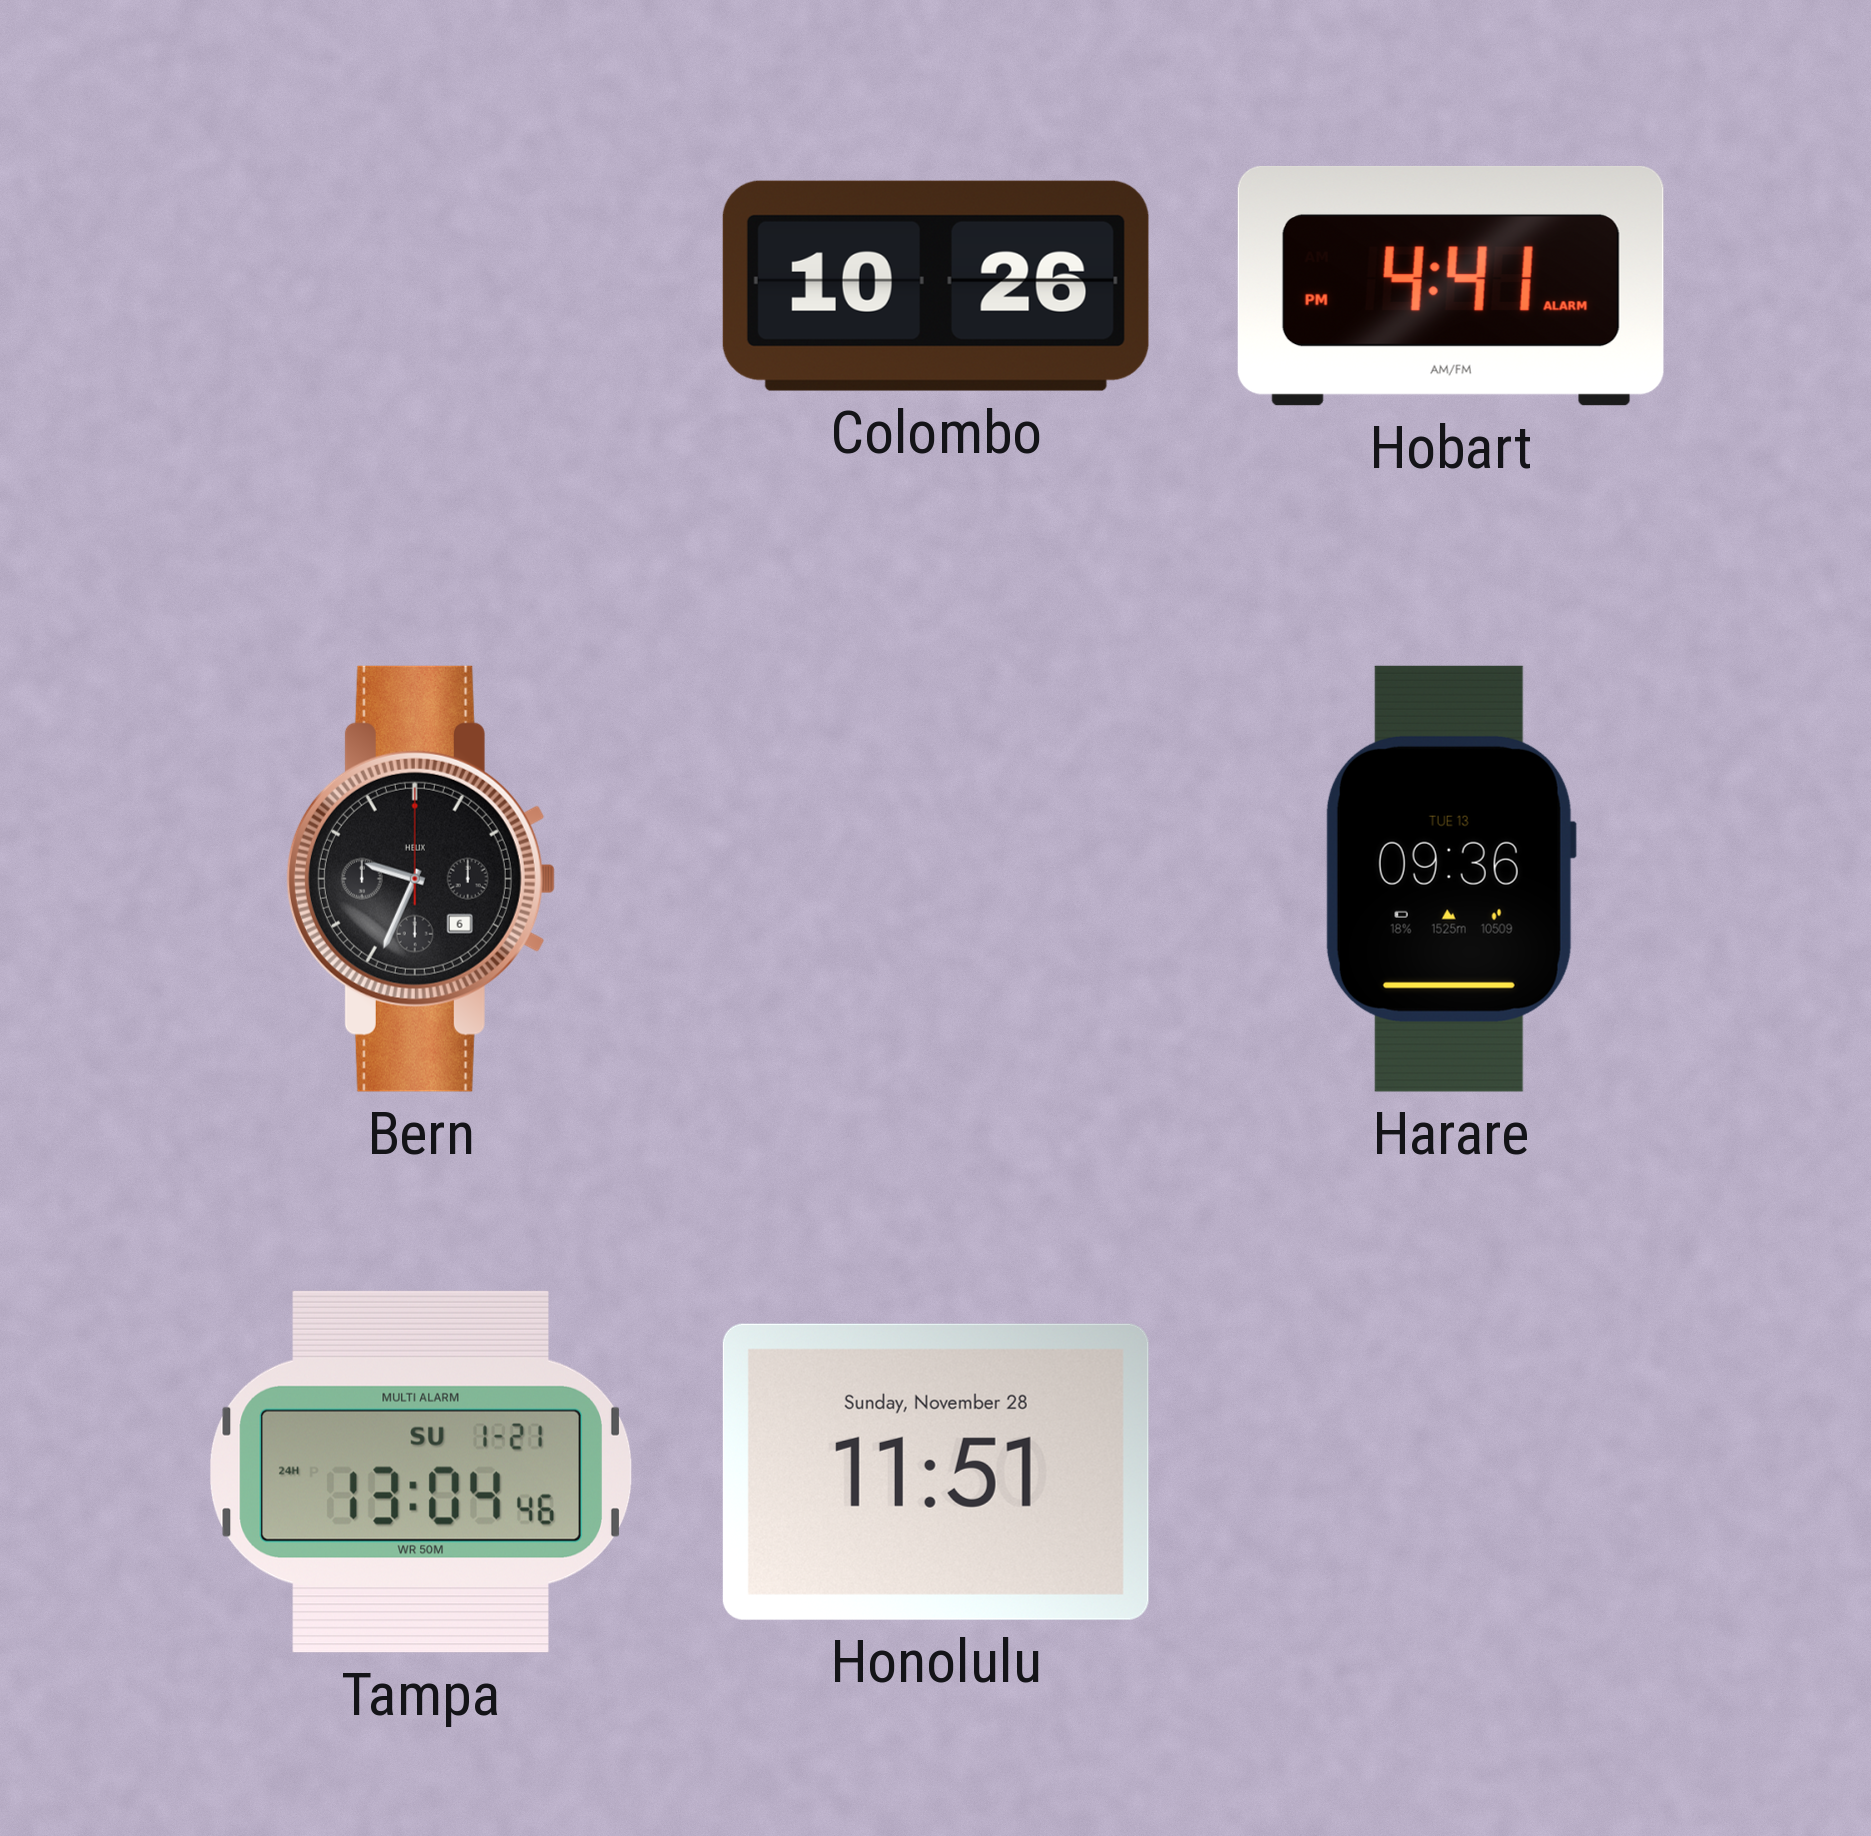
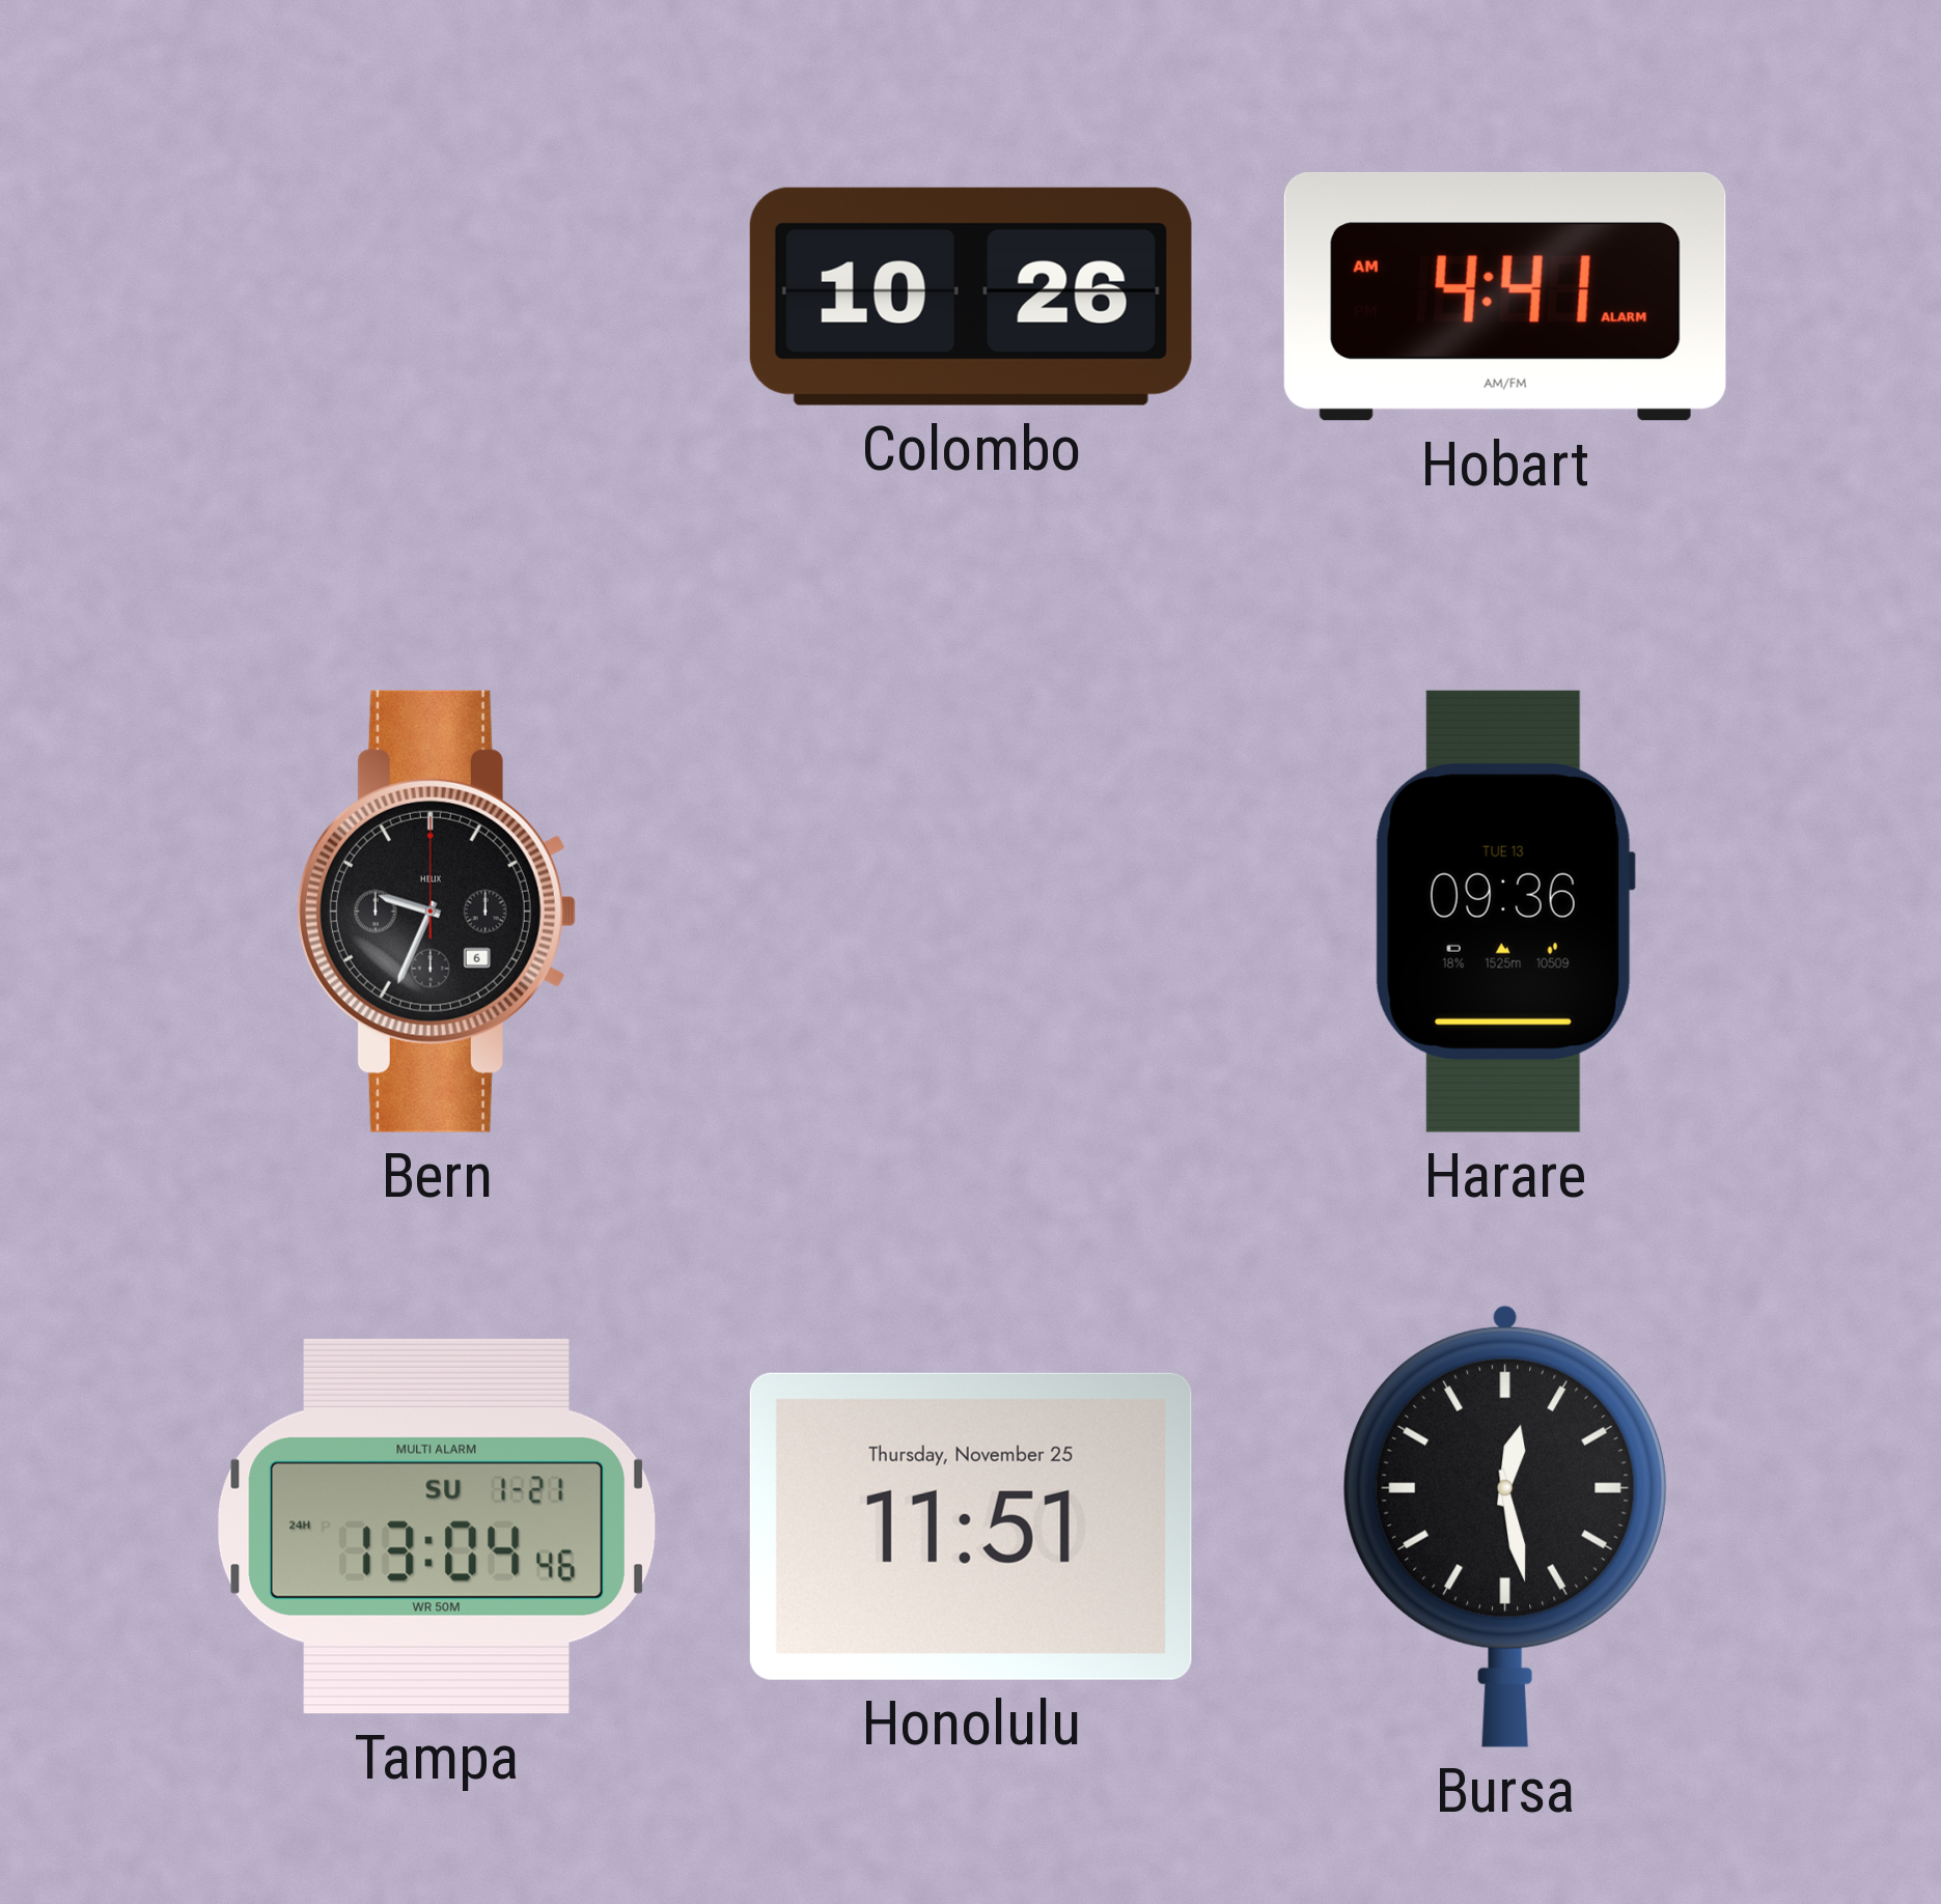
Hobart: 4:41 PM -> 4:41 AM
Honolulu date: Sunday, November 28 -> Thursday, November 25
Bursa: none -> 12:28
